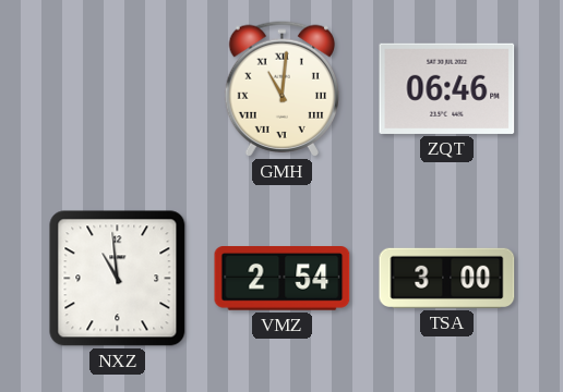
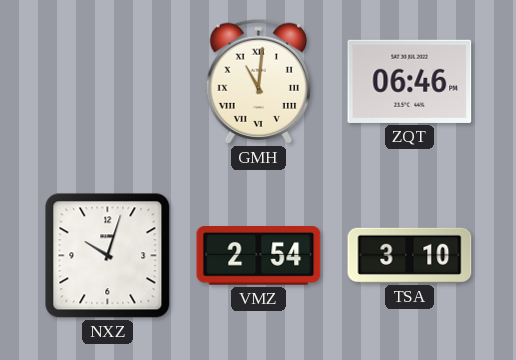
NXZ: 10:59 -> 10:03
TSA: 3:00 -> 3:10
